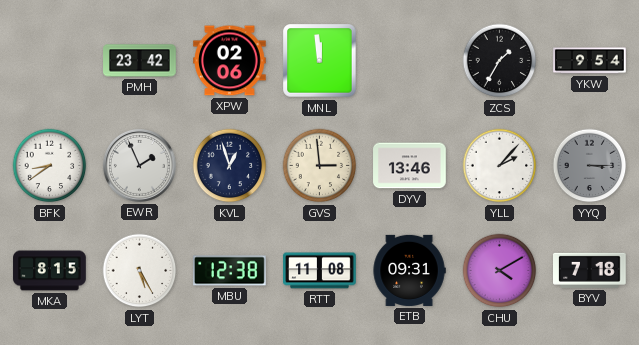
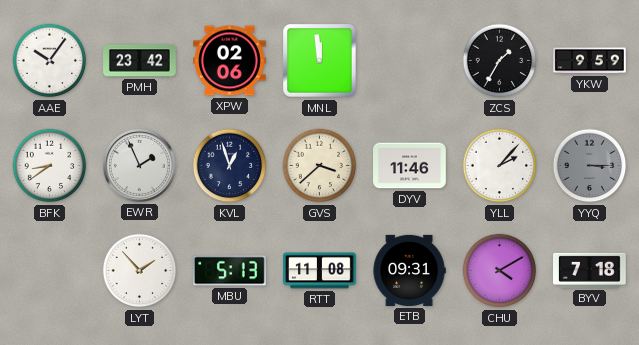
AAE: none -> 10:06
YKW: 9:54 -> 9:59
GVS: 2:59 -> 3:38
DYV: 13:46 -> 11:46
MKA: 8:15 -> none
LYT: 5:25 -> 1:53
MBU: 12:38 -> 5:13
